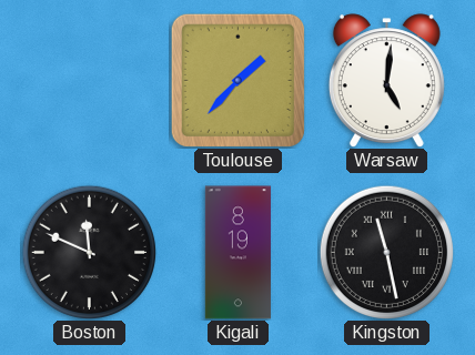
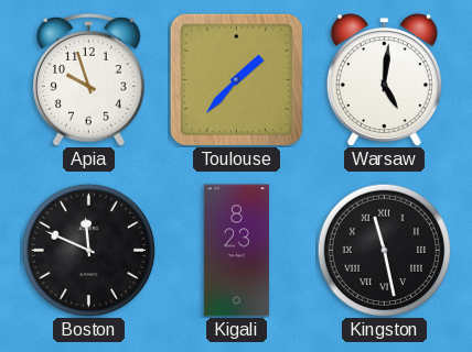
Apia: none -> 9:57
Kigali: 8:19 -> 8:23
